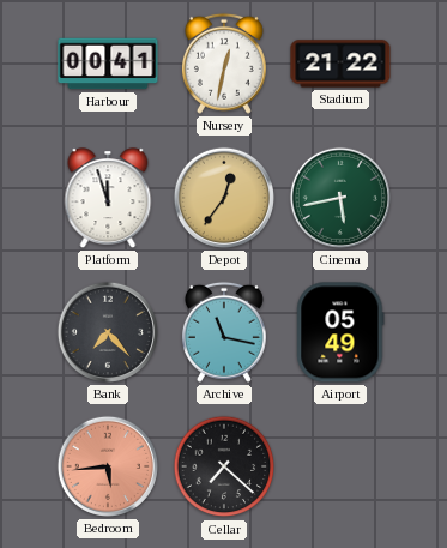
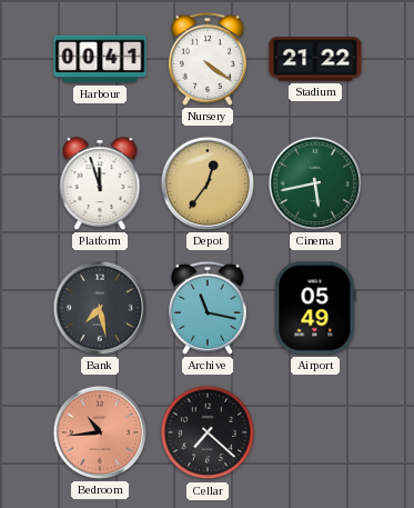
Nursery: 12:32 -> 4:21
Bank: 7:23 -> 7:28
Bedroom: 5:44 -> 10:44
